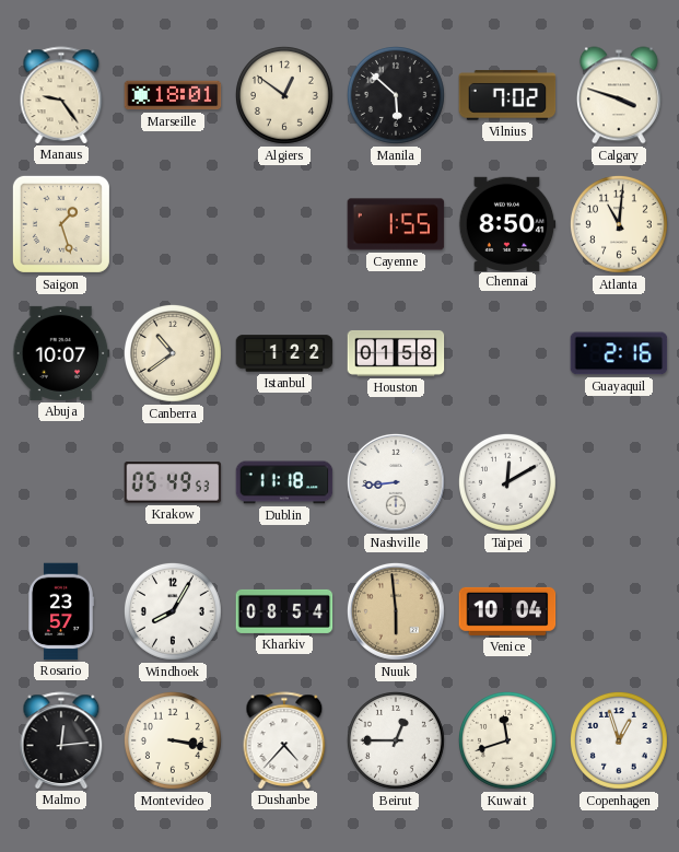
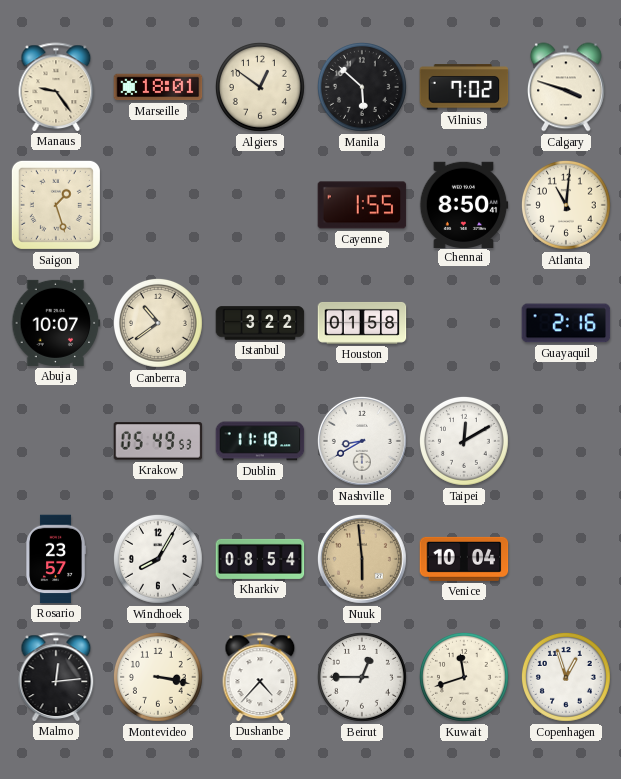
Istanbul: 1:22 -> 3:22
Nashville: 8:44 -> 8:40
